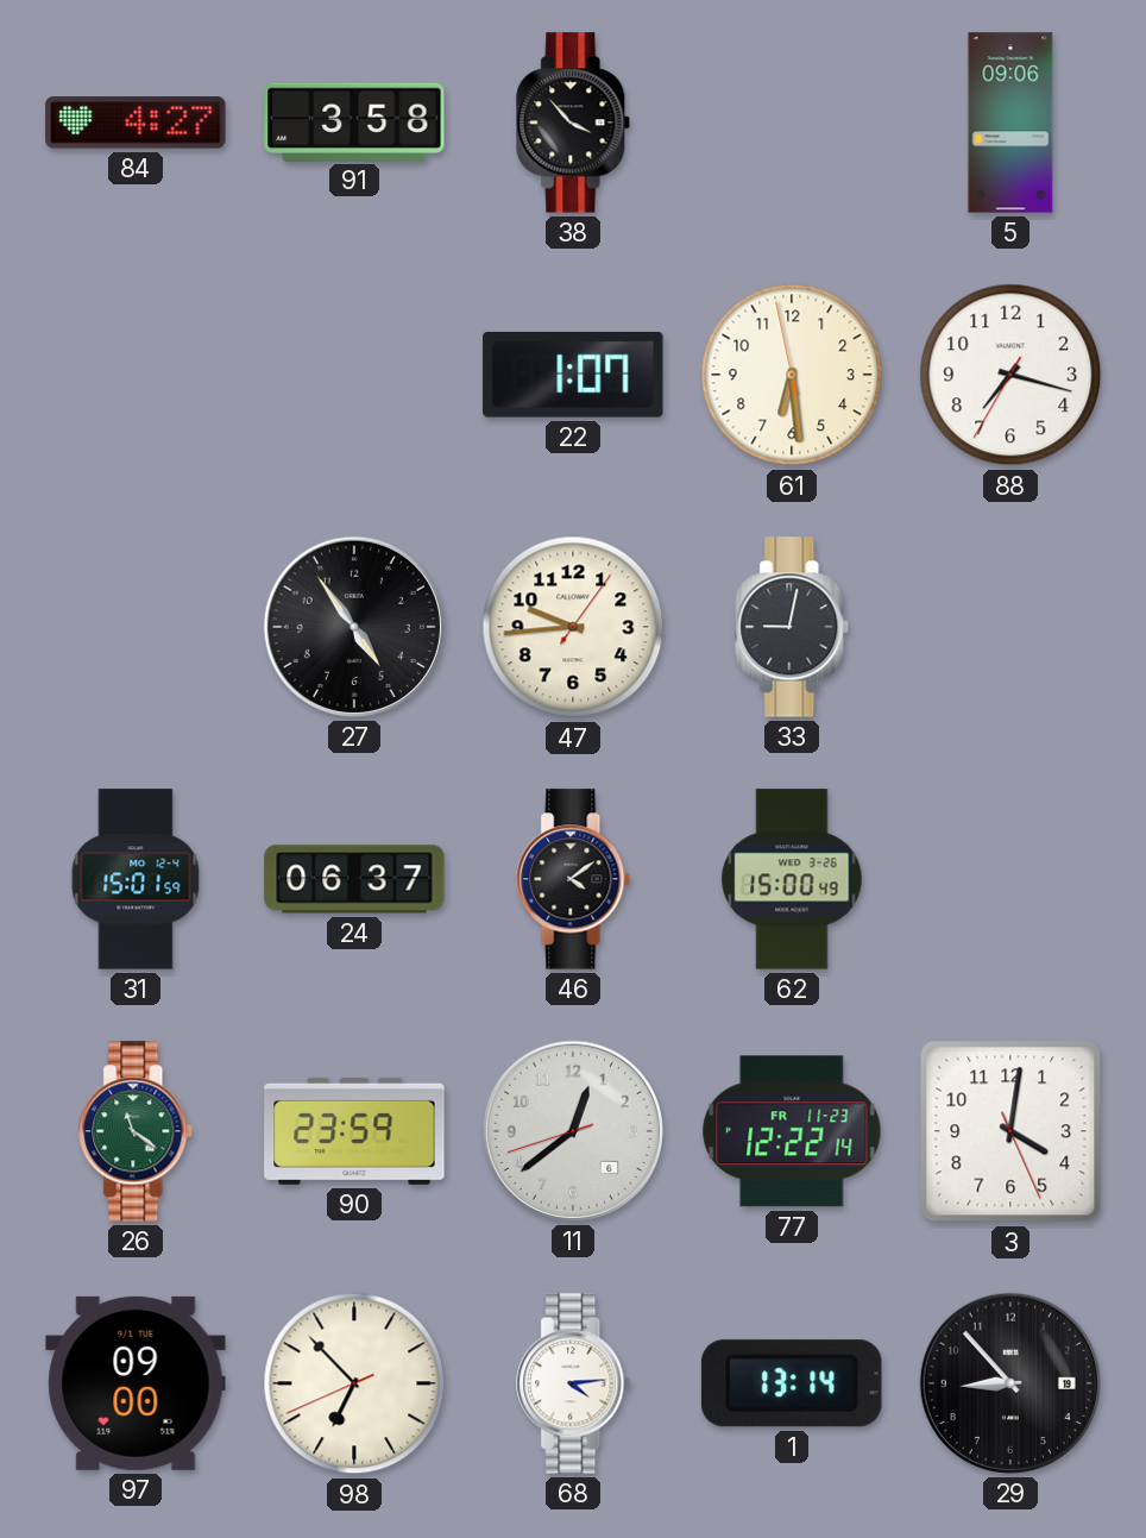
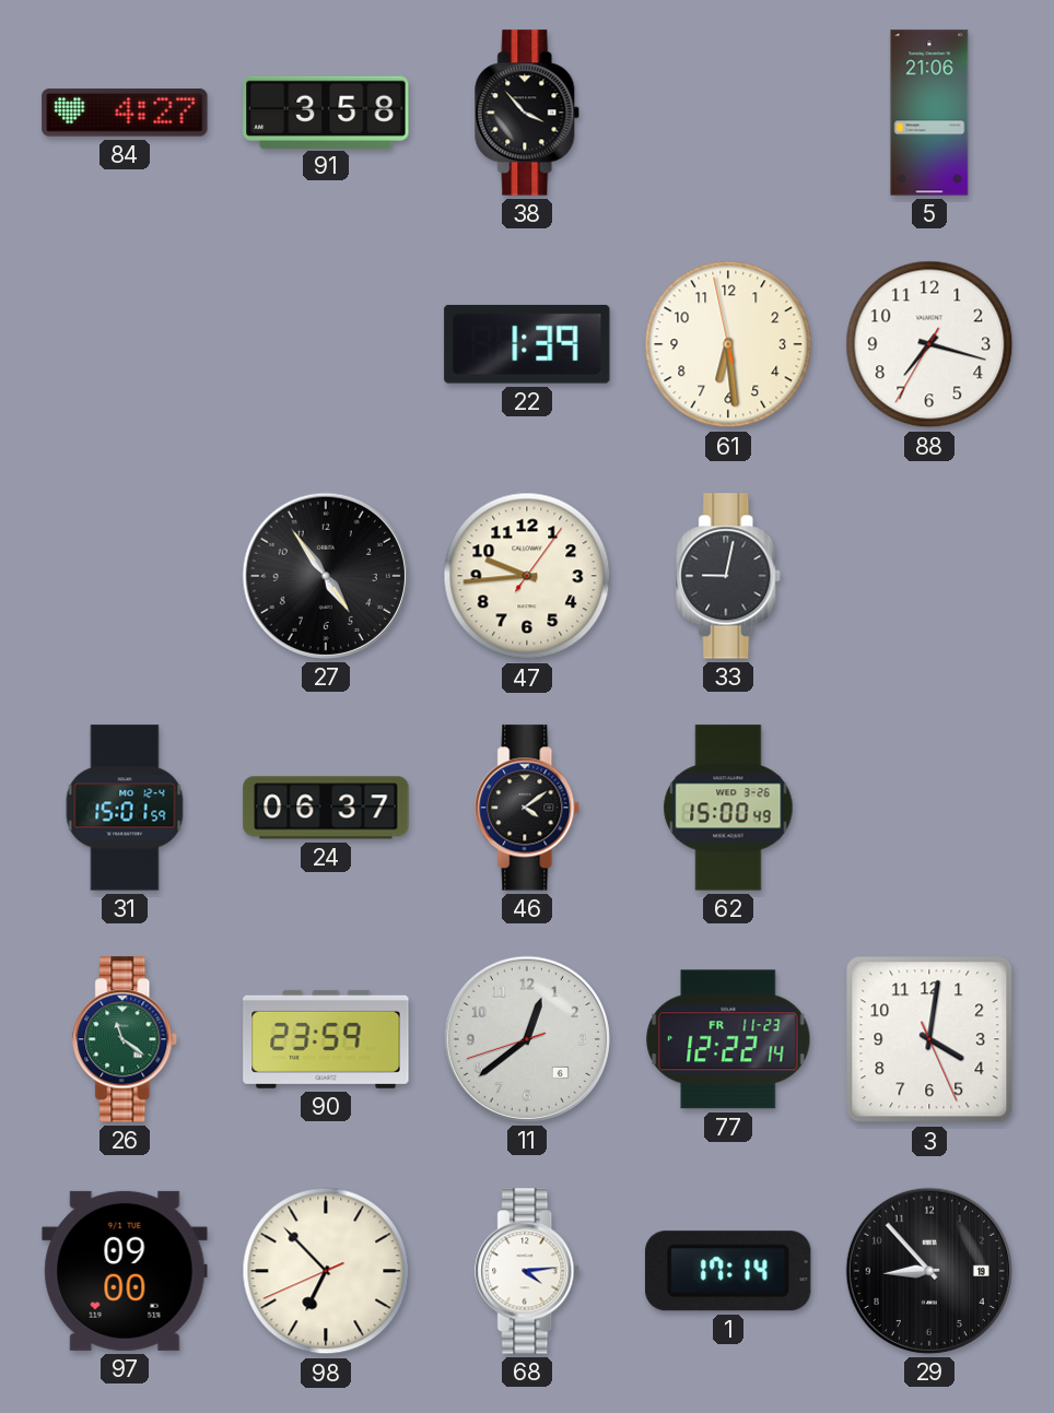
5: 09:06 -> 21:06
22: 1:07 -> 1:39
1: 13:14 -> 17:14
